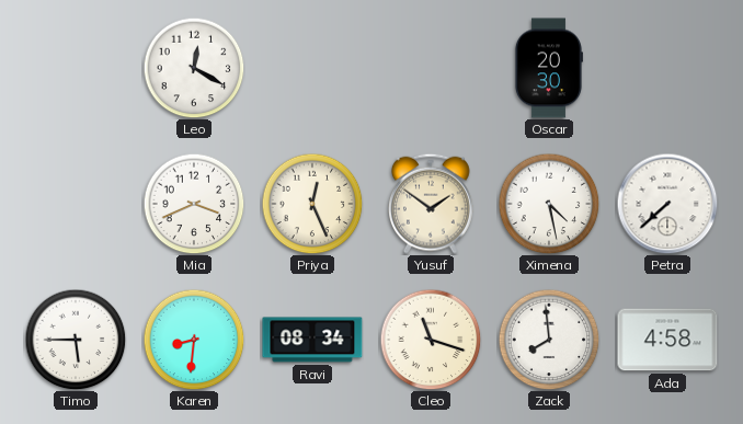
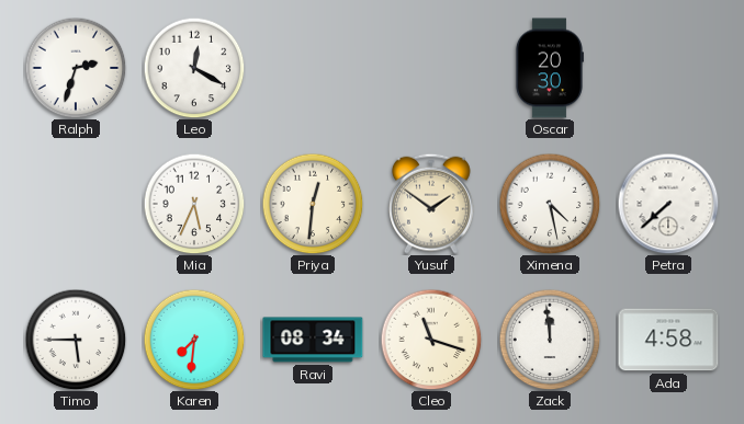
Ralph: none -> 2:33
Mia: 3:41 -> 5:34
Priya: 12:26 -> 12:31
Karen: 8:31 -> 7:31
Zack: 7:59 -> 11:59
